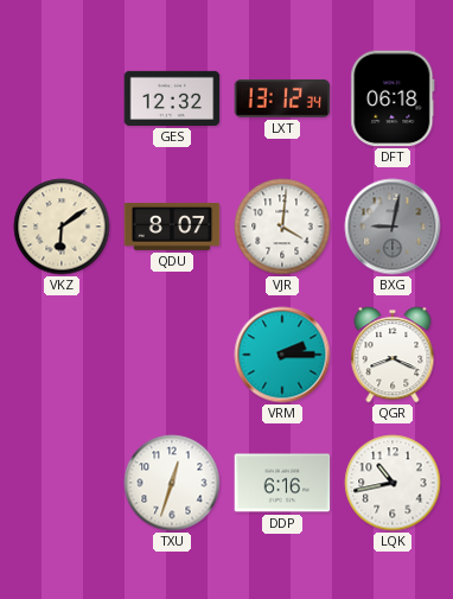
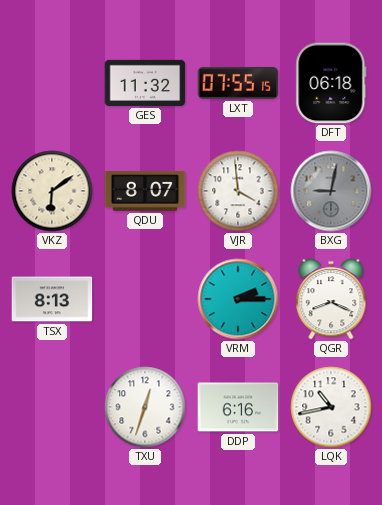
GES: 12:32 -> 11:32
LXT: 13:12 -> 07:55
VJR: 4:01 -> 3:59
TSX: none -> 8:13
